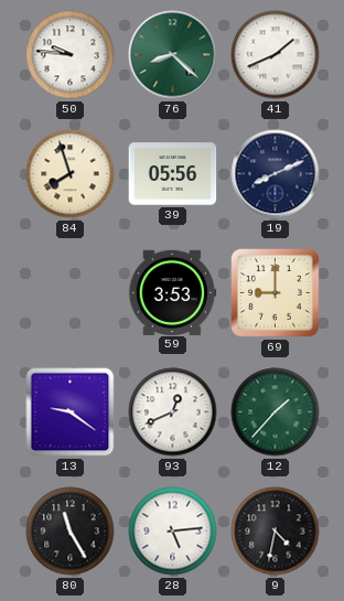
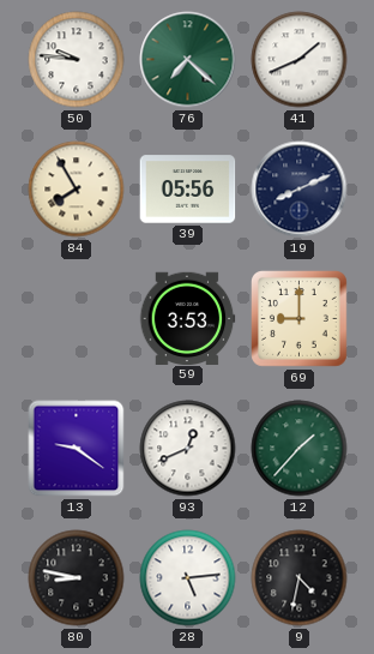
76: 8:22 -> 7:22
84: 7:57 -> 7:55
80: 11:25 -> 8:47
